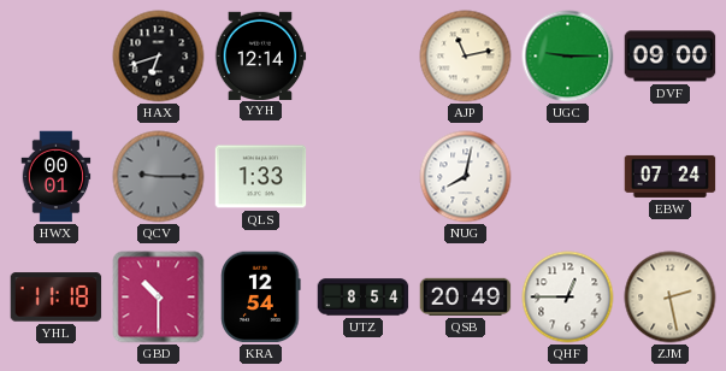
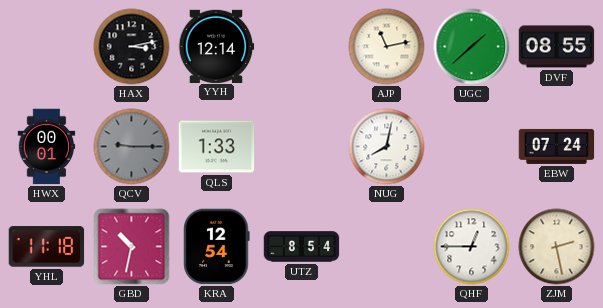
HAX: 6:42 -> 3:13
UGC: 9:15 -> 1:38
DVF: 09:00 -> 08:55
GBD: 10:30 -> 10:32
QSB: 20:49 -> none
